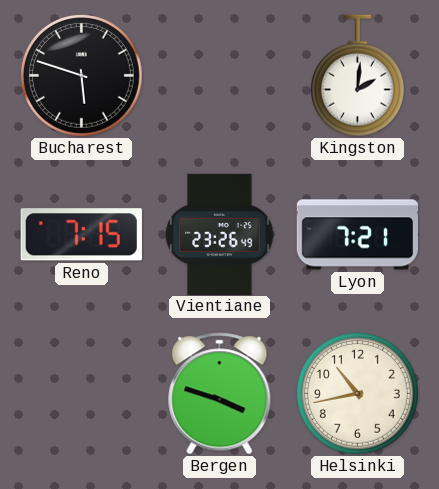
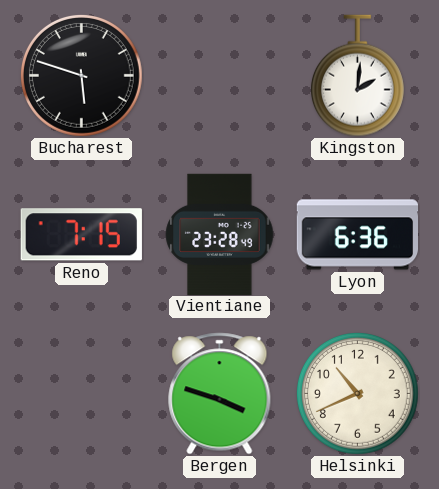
Vientiane: 23:26 -> 23:28
Lyon: 7:21 -> 6:36
Helsinki: 10:43 -> 10:41
